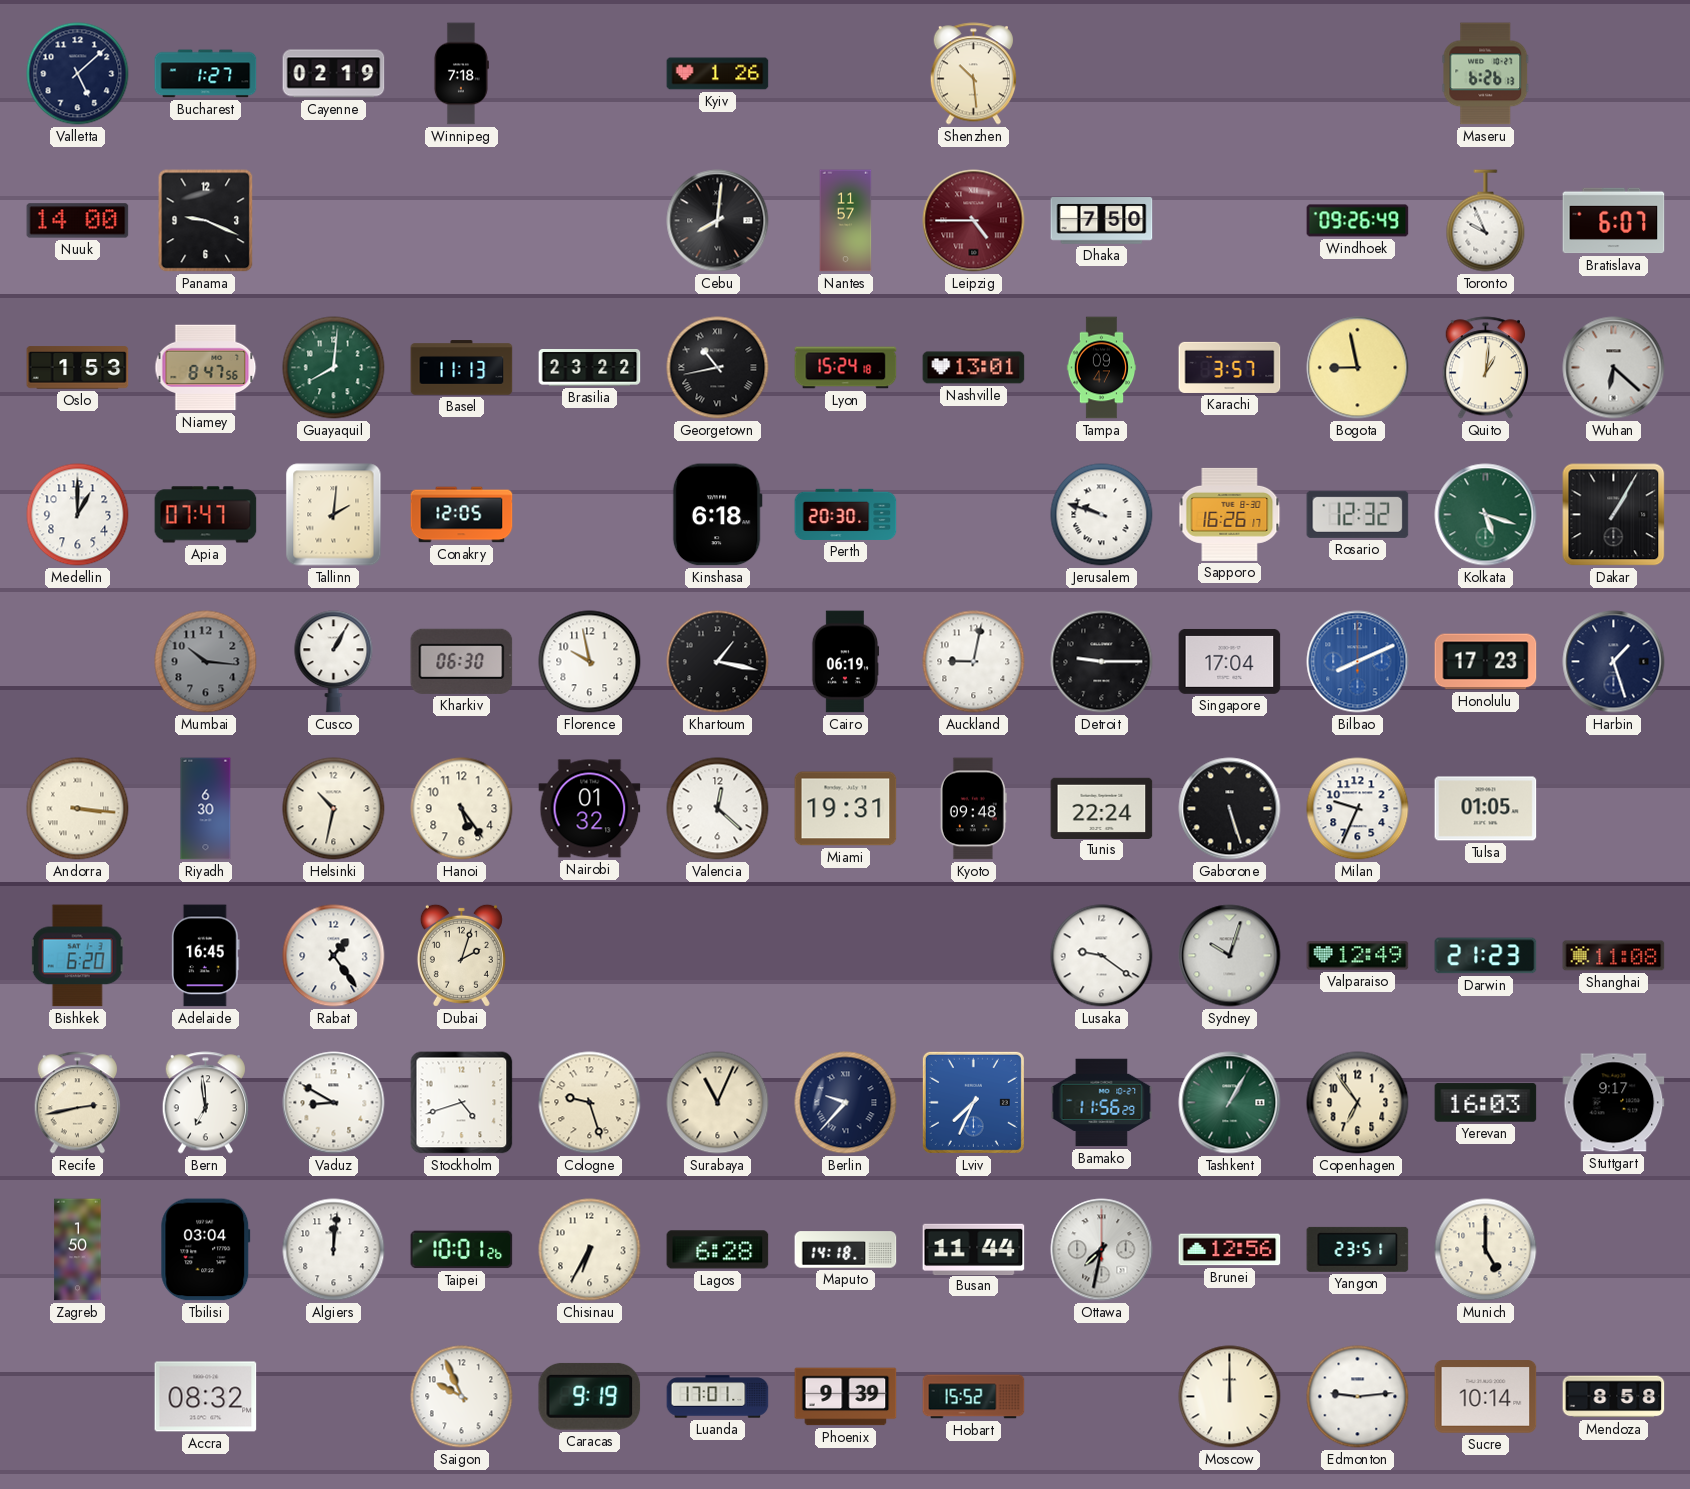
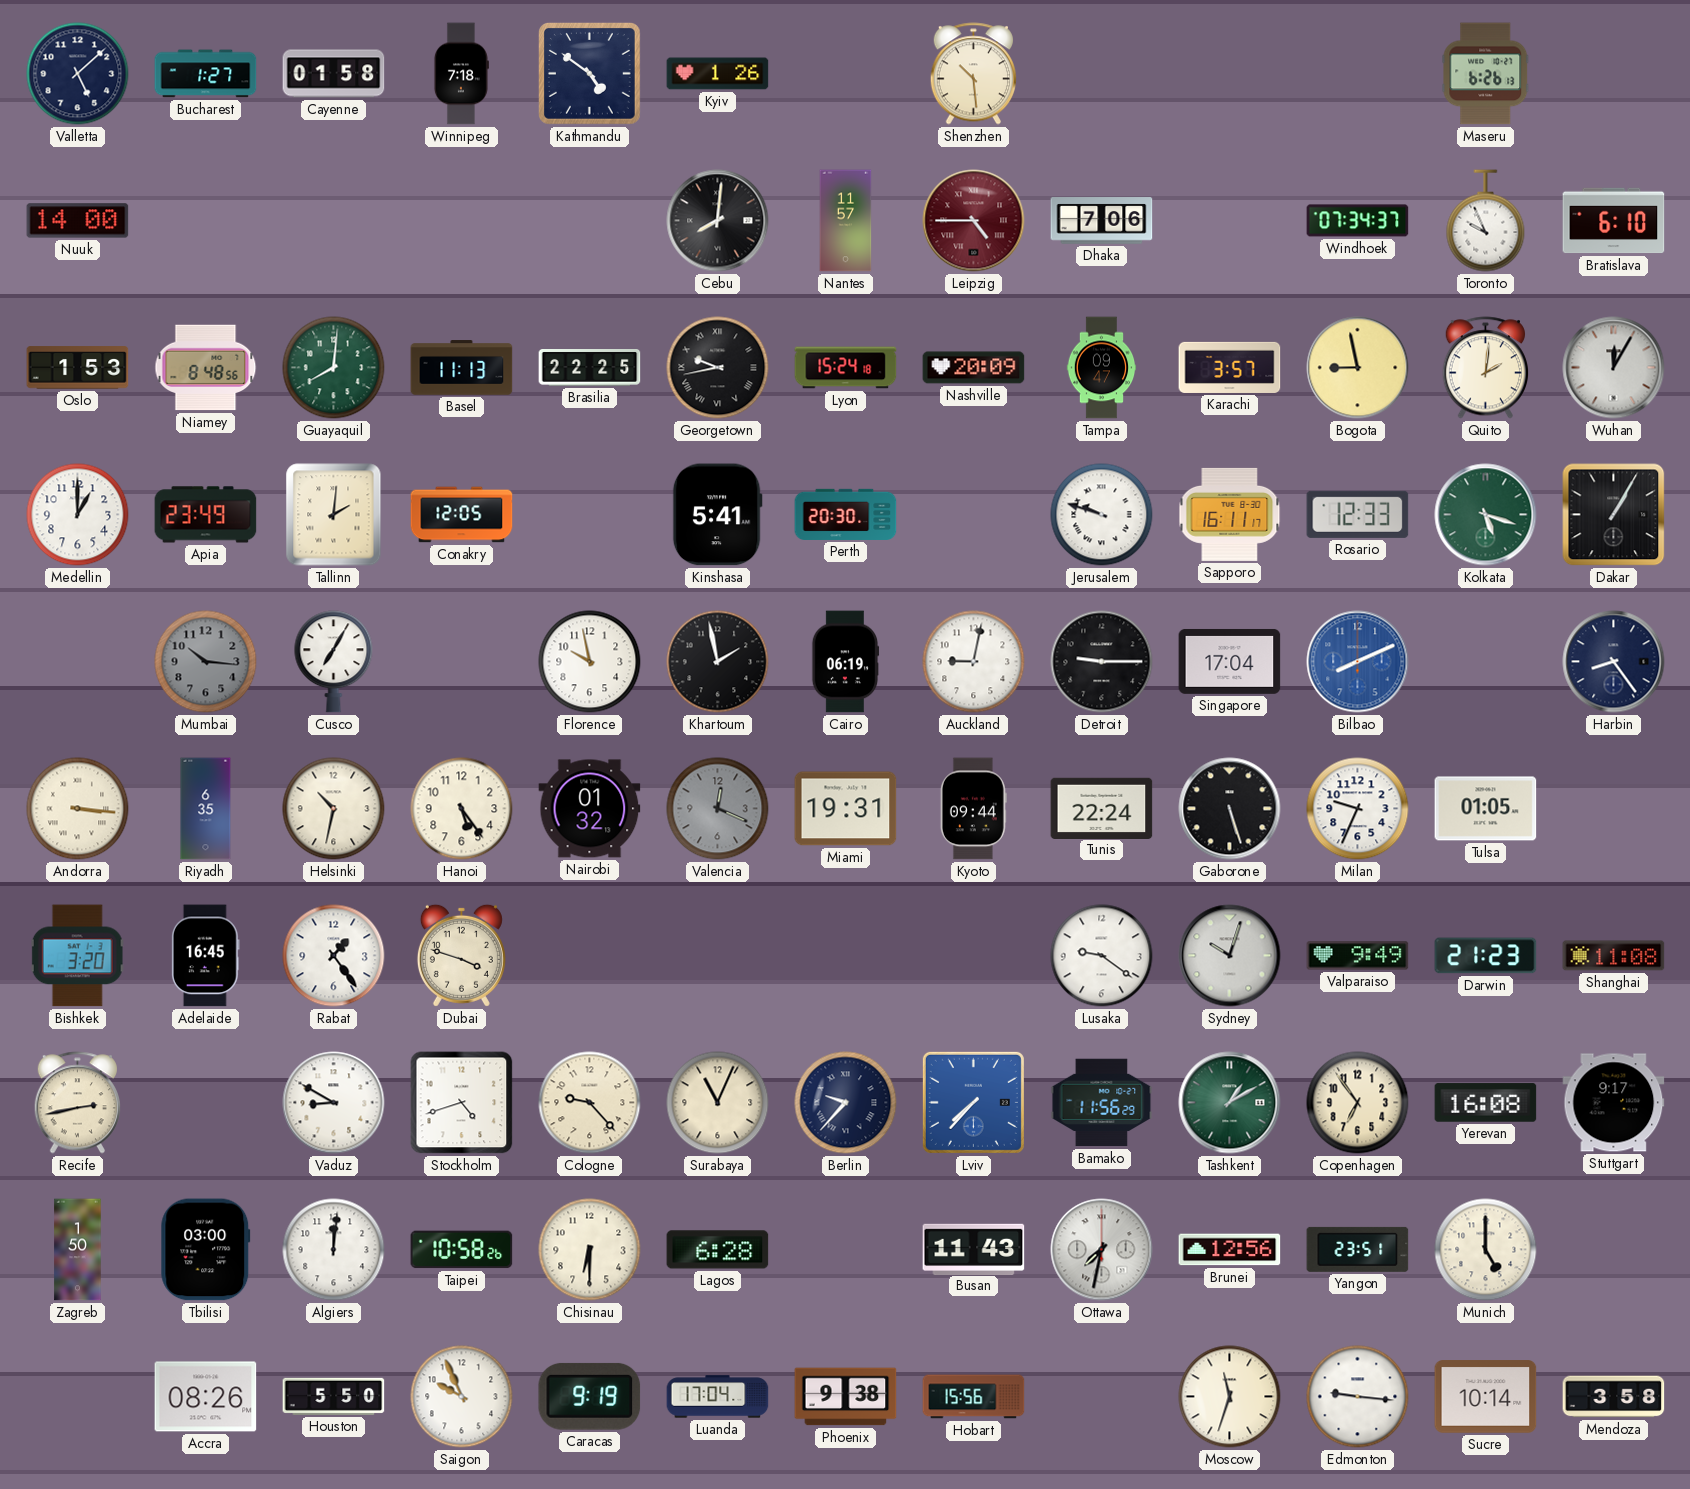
Cayenne: 02:19 -> 01:58
Kathmandu: none -> 4:51
Panama: 9:19 -> none
Dhaka: 7:50 -> 7:06
Windhoek: 09:26 -> 07:34
Bratislava: 6:07 -> 6:10
Niamey: 8:47 -> 8:48
Brasilia: 23:22 -> 22:25
Georgetown: 10:43 -> 9:43
Nashville: 13:01 -> 20:09
Quito: 1:01 -> 2:01
Wuhan: 6:22 -> 12:05
Apia: 07:47 -> 23:49
Kinshasa: 6:18 -> 5:41
Sapporo: 16:26 -> 16:11
Rosario: 12:32 -> 12:33
Cusco: 1:05 -> 7:05
Kharkiv: 06:30 -> none
Khartoum: 1:17 -> 1:58
Honolulu: 17:23 -> none
Harbin: 1:27 -> 8:24
Riyadh: 6:30 -> 6:35
Valencia: 12:22 -> 12:19
Valencia dial: white -> grey
Kyoto: 09:48 -> 09:44
Bishkek: 6:20 -> 3:20
Dubai: 2:03 -> 3:48
Valparaiso: 12:49 -> 9:49
Bern: 6:59 -> none
Cologne: 9:27 -> 9:23
Lviv: 7:34 -> 7:37
Tashkent: 1:05 -> 1:10
Yerevan: 16:03 -> 16:08
Tbilisi: 03:04 -> 03:00
Taipei: 10:01 -> 10:58
Chisinau: 6:35 -> 6:30
Maputo: 14:18 -> none
Busan: 11:44 -> 11:43
Accra: 08:32 -> 08:26
Houston: none -> 5:50
Luanda: 17:01 -> 17:04
Phoenix: 9:39 -> 9:38
Hobart: 15:52 -> 15:56
Moscow: 12:00 -> 11:33
Edmonton: 9:14 -> 9:16
Mendoza: 8:58 -> 3:58
